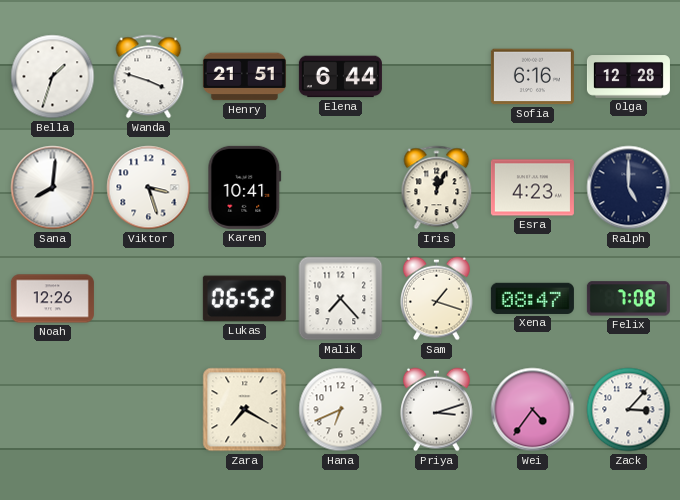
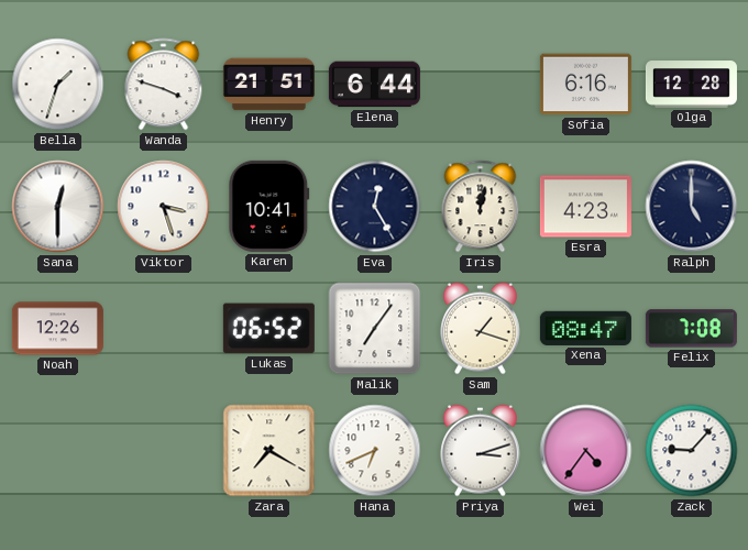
Sana: 8:01 -> 12:30
Eva: none -> 12:25
Iris: 12:04 -> 12:02
Malik: 7:23 -> 7:06
Zack: 3:07 -> 9:07
